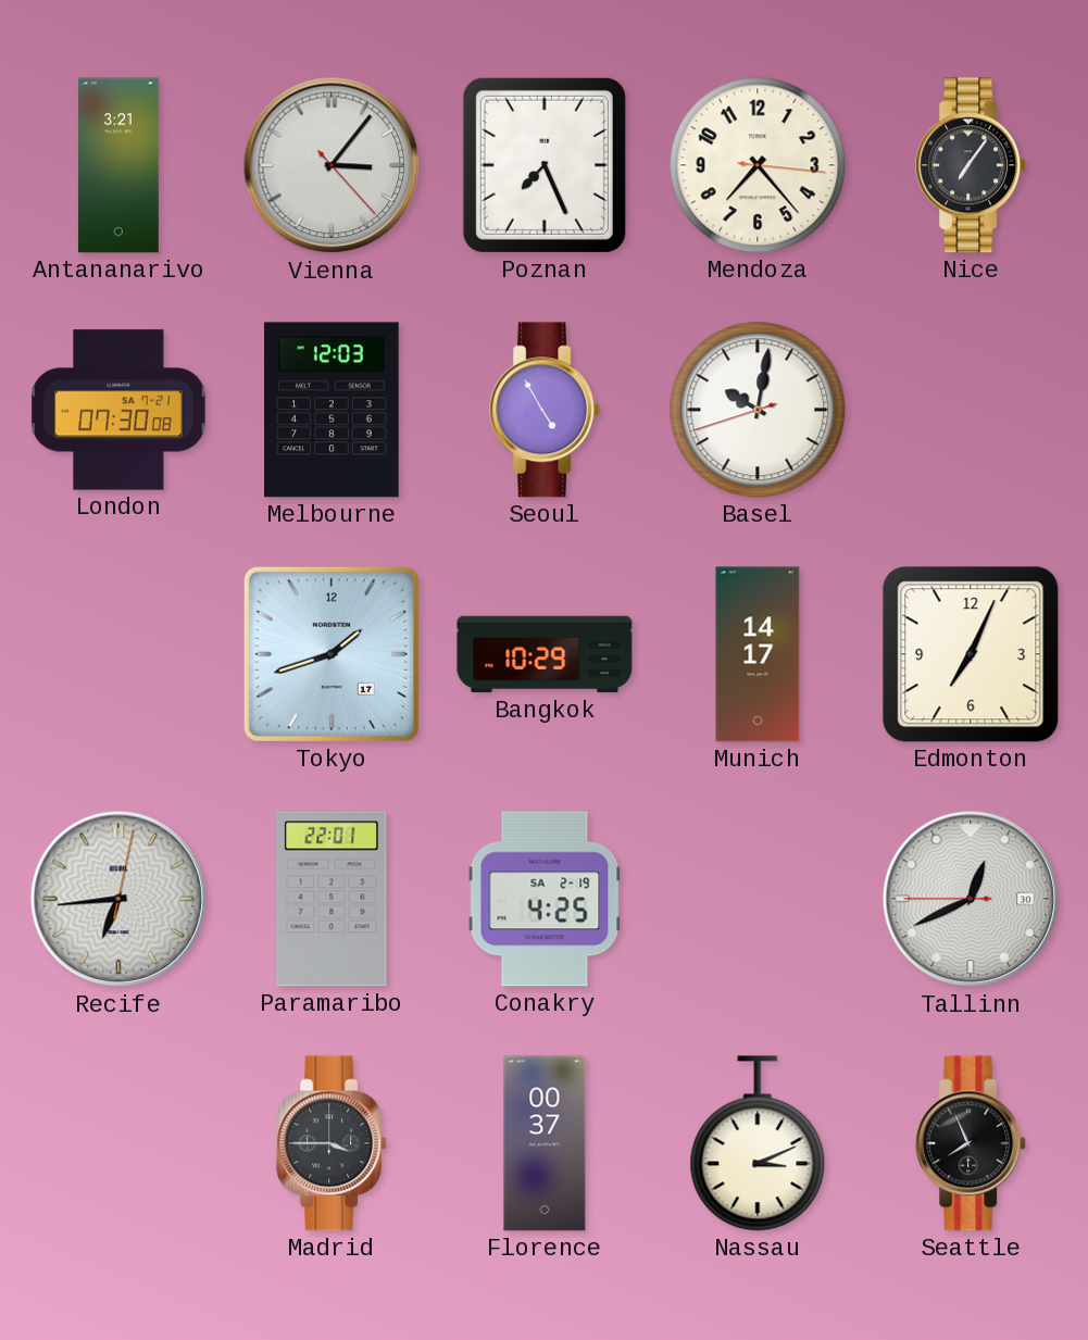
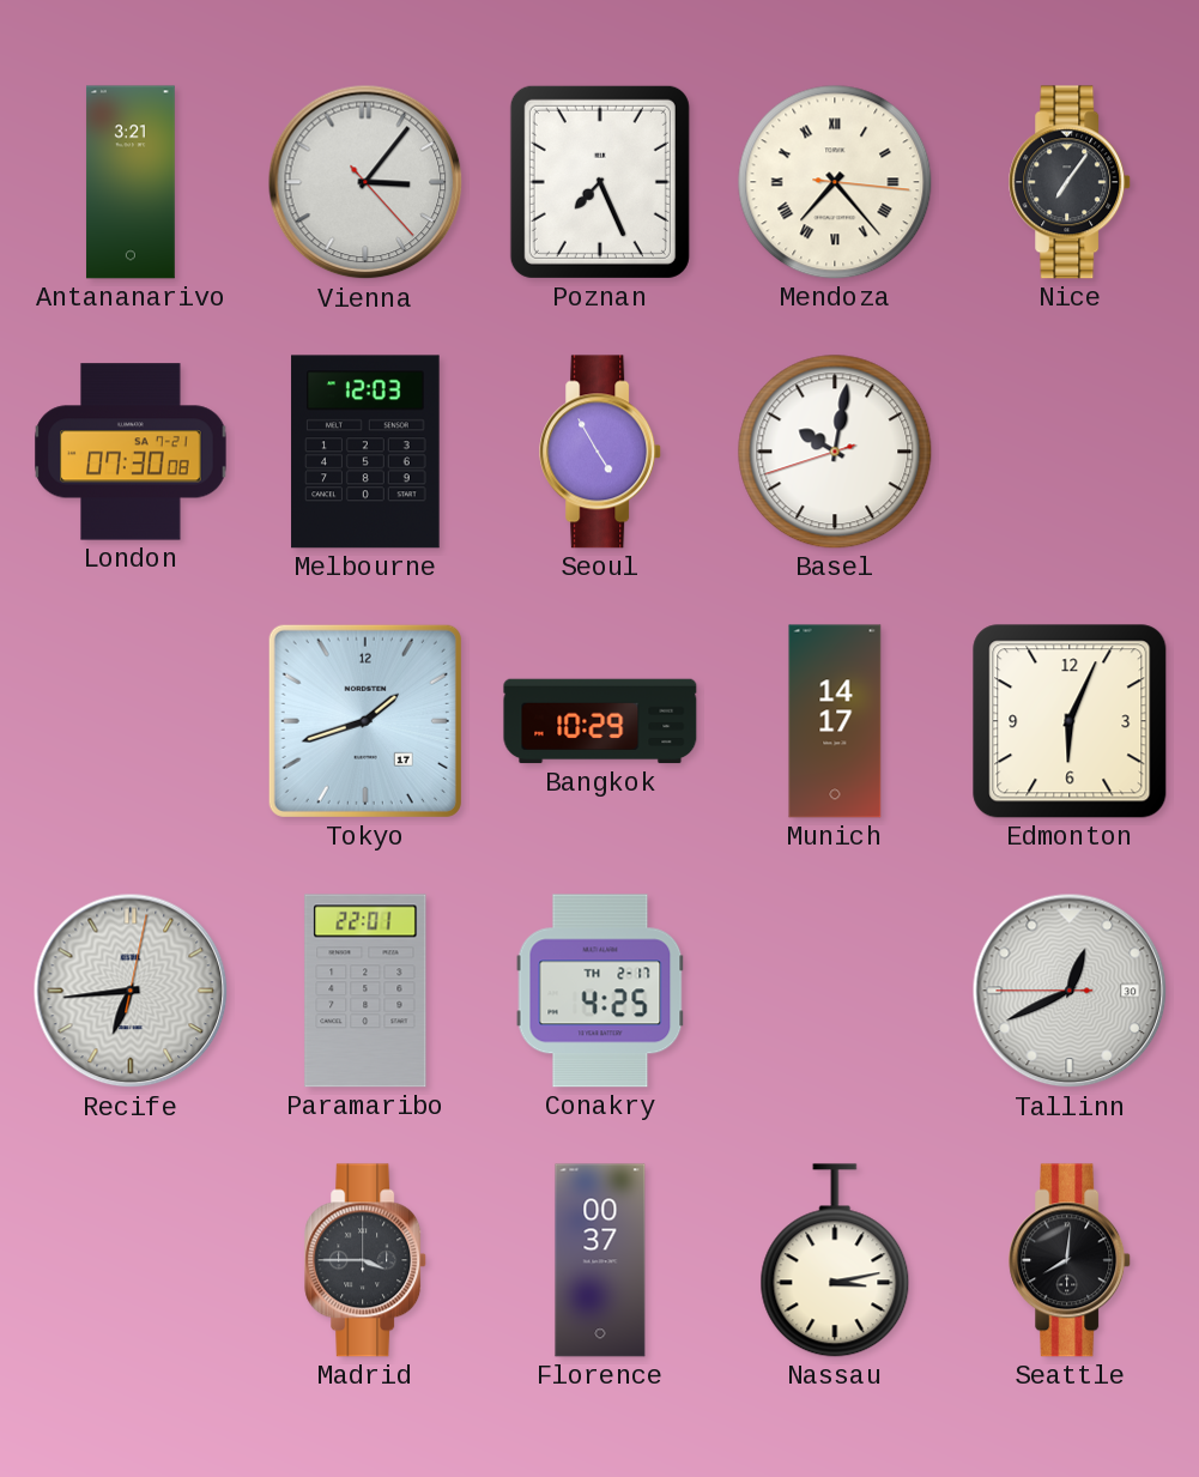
Mendoza numerals: Arabic -> Roman
Edmonton: 7:04 -> 6:04
Conakry date: SA 2-19 -> TH 2-17
Nassau: 3:11 -> 3:13
Seattle: 7:56 -> 8:01
